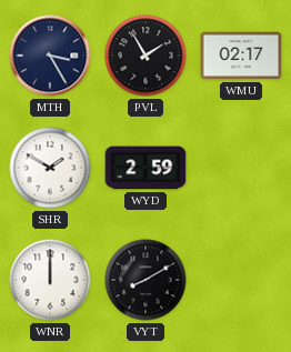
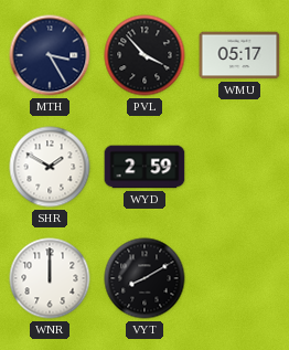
PVL: 1:55 -> 3:53
WMU: 02:17 -> 05:17
